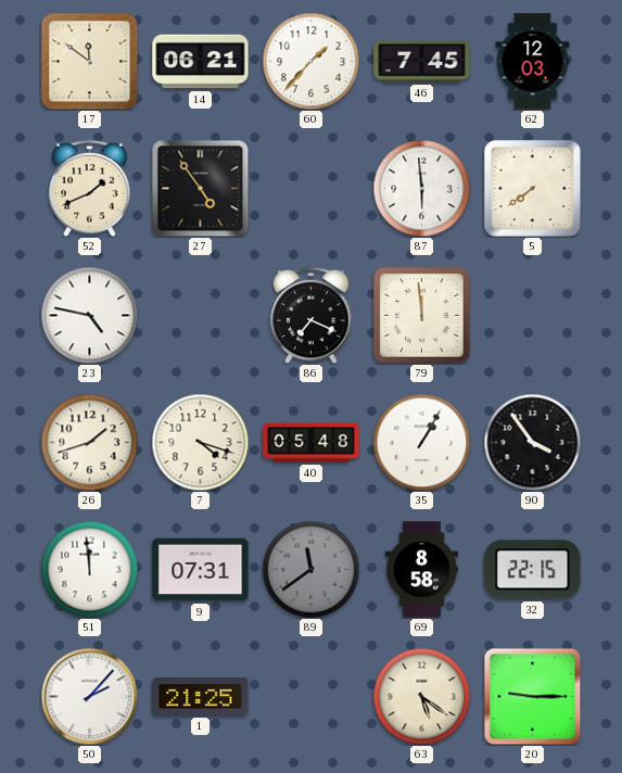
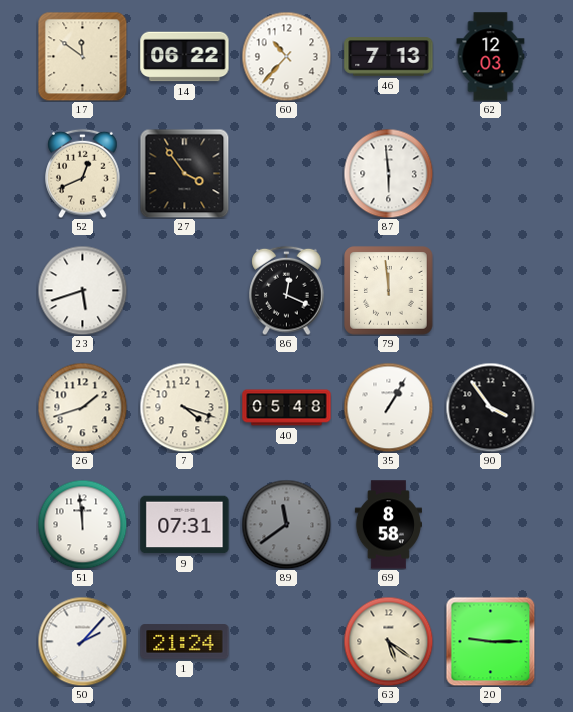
14: 06:21 -> 06:22
60: 1:37 -> 10:37
46: 7:45 -> 7:13
52: 1:41 -> 12:41
27: 4:54 -> 3:54
5: 7:39 -> none
23: 4:47 -> 5:42
86: 7:19 -> 12:19
32: 22:15 -> none
1: 21:25 -> 21:24
